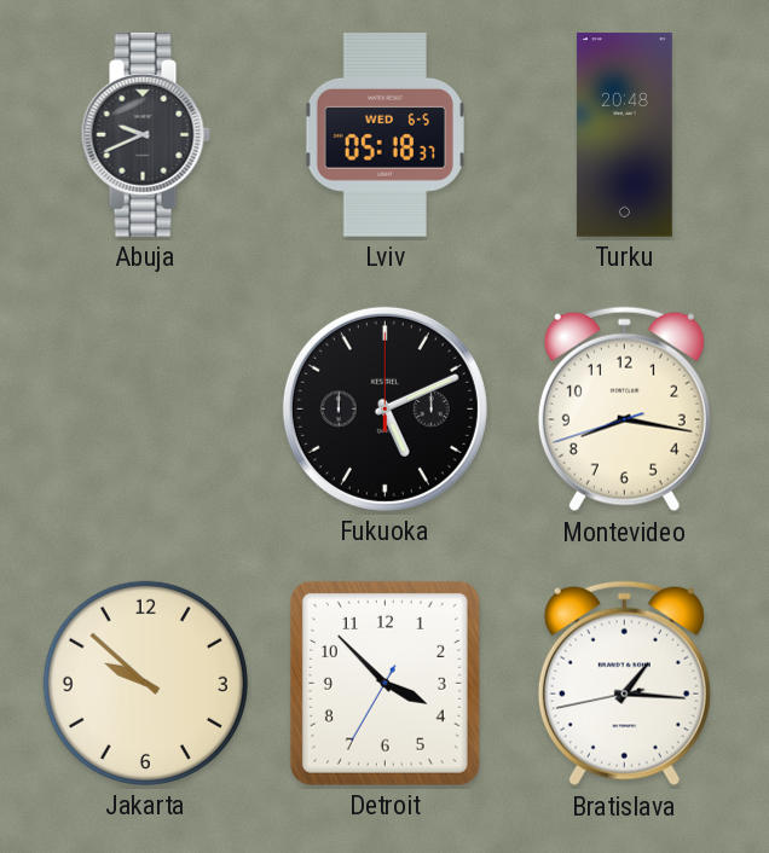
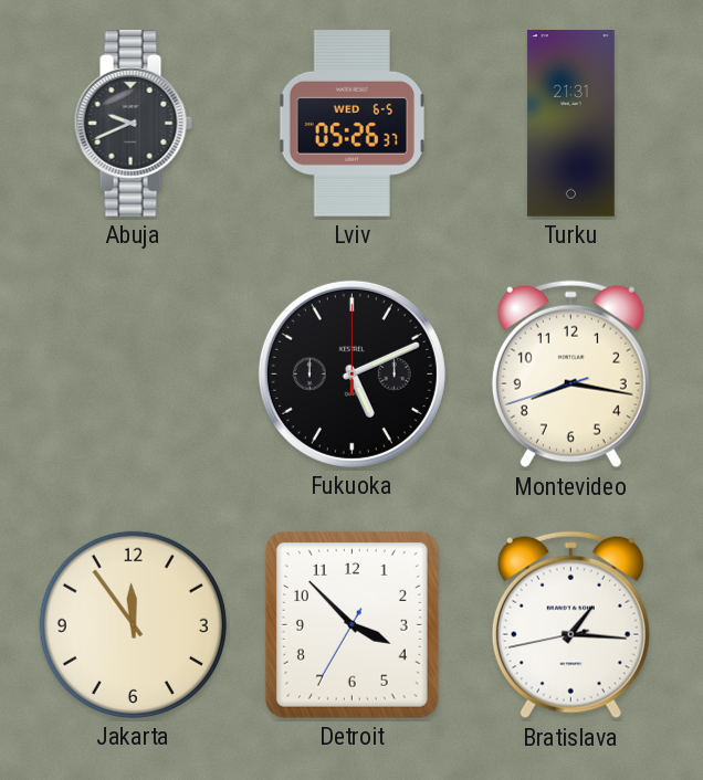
Lviv: 05:18 -> 05:26
Turku: 20:48 -> 21:31
Jakarta: 9:52 -> 11:54
